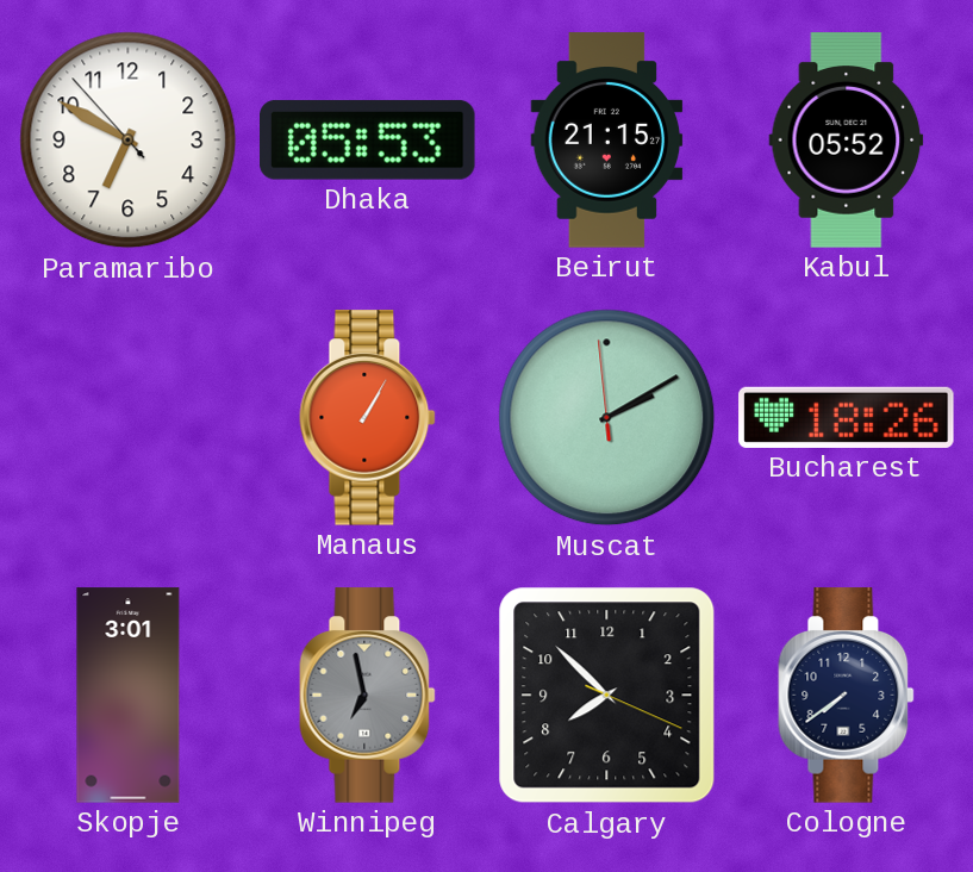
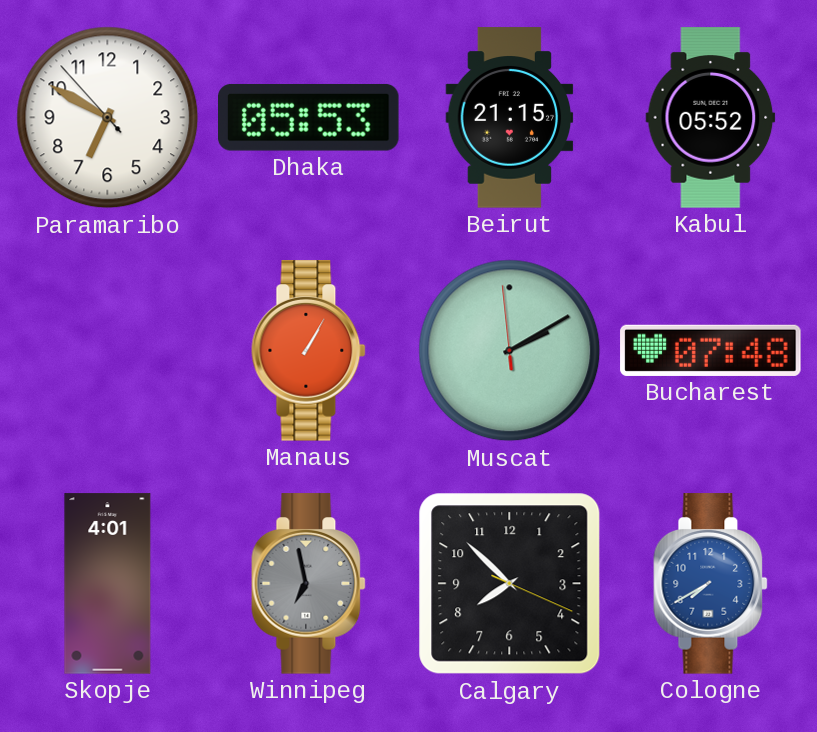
Bucharest: 18:26 -> 07:48
Skopje: 3:01 -> 4:01
Cologne: 7:39 -> 7:40
Cologne dial: navy -> blue
